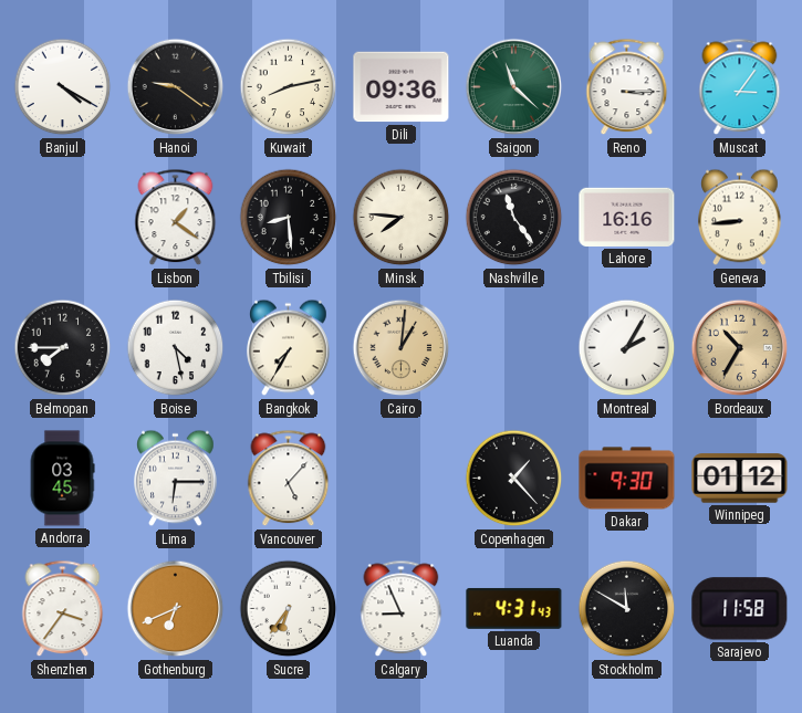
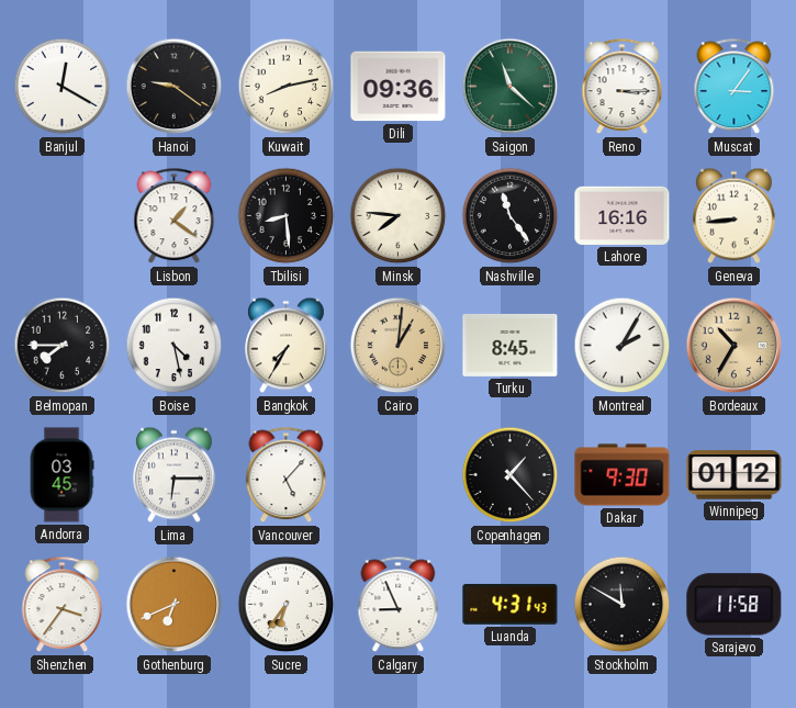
Banjul: 4:20 -> 12:20
Turku: none -> 8:45
